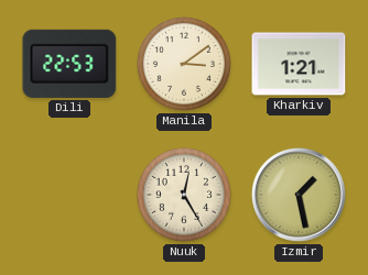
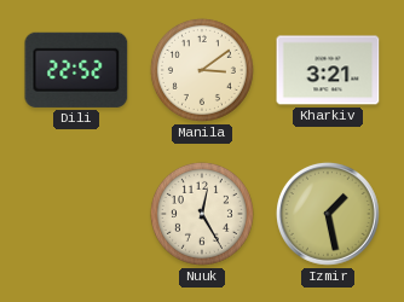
Dili: 22:53 -> 22:52
Kharkiv: 1:21 -> 3:21
